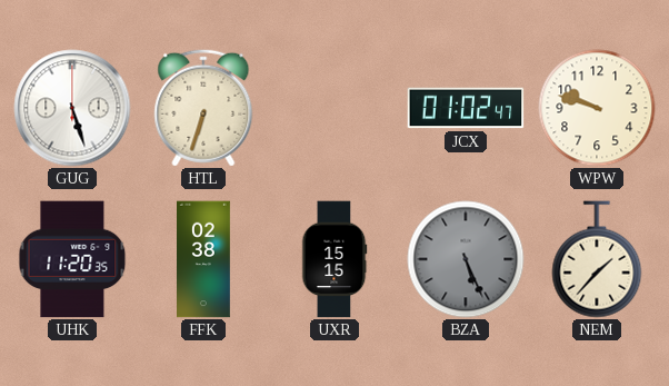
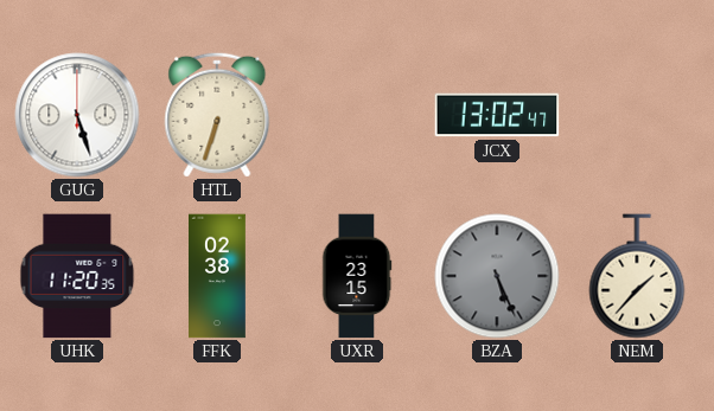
JCX: 01:02 -> 13:02
WPW: 9:48 -> none
UXR: 15:15 -> 23:15
